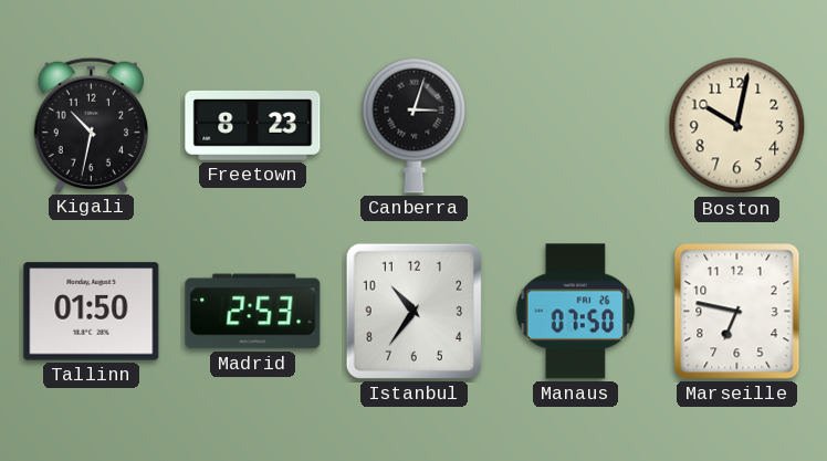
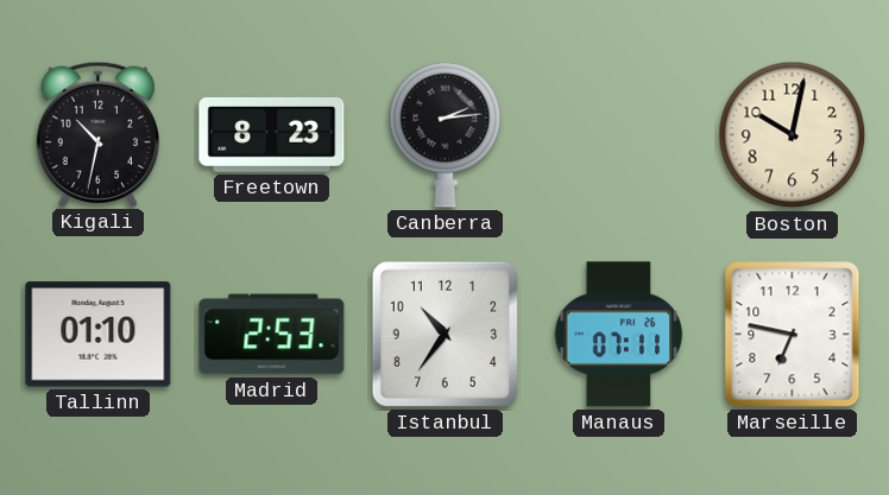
Canberra: 3:03 -> 2:14
Tallinn: 01:50 -> 01:10
Manaus: 07:50 -> 07:11
